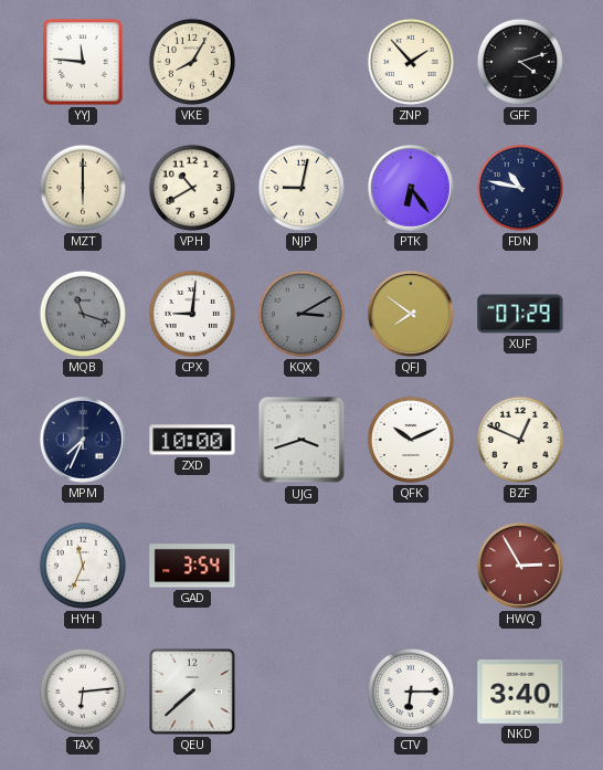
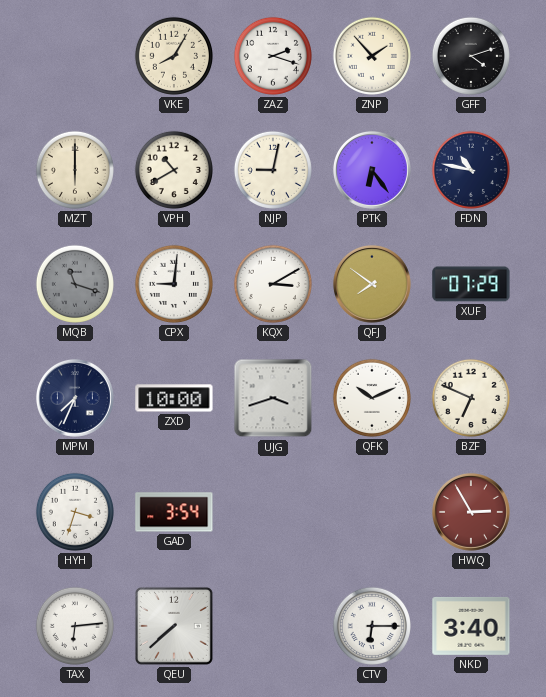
YYJ: 11:46 -> none
ZAZ: none -> 2:18
KQX dial: grey -> white
BZF: 12:49 -> 6:49
HYH: 11:34 -> 3:33
